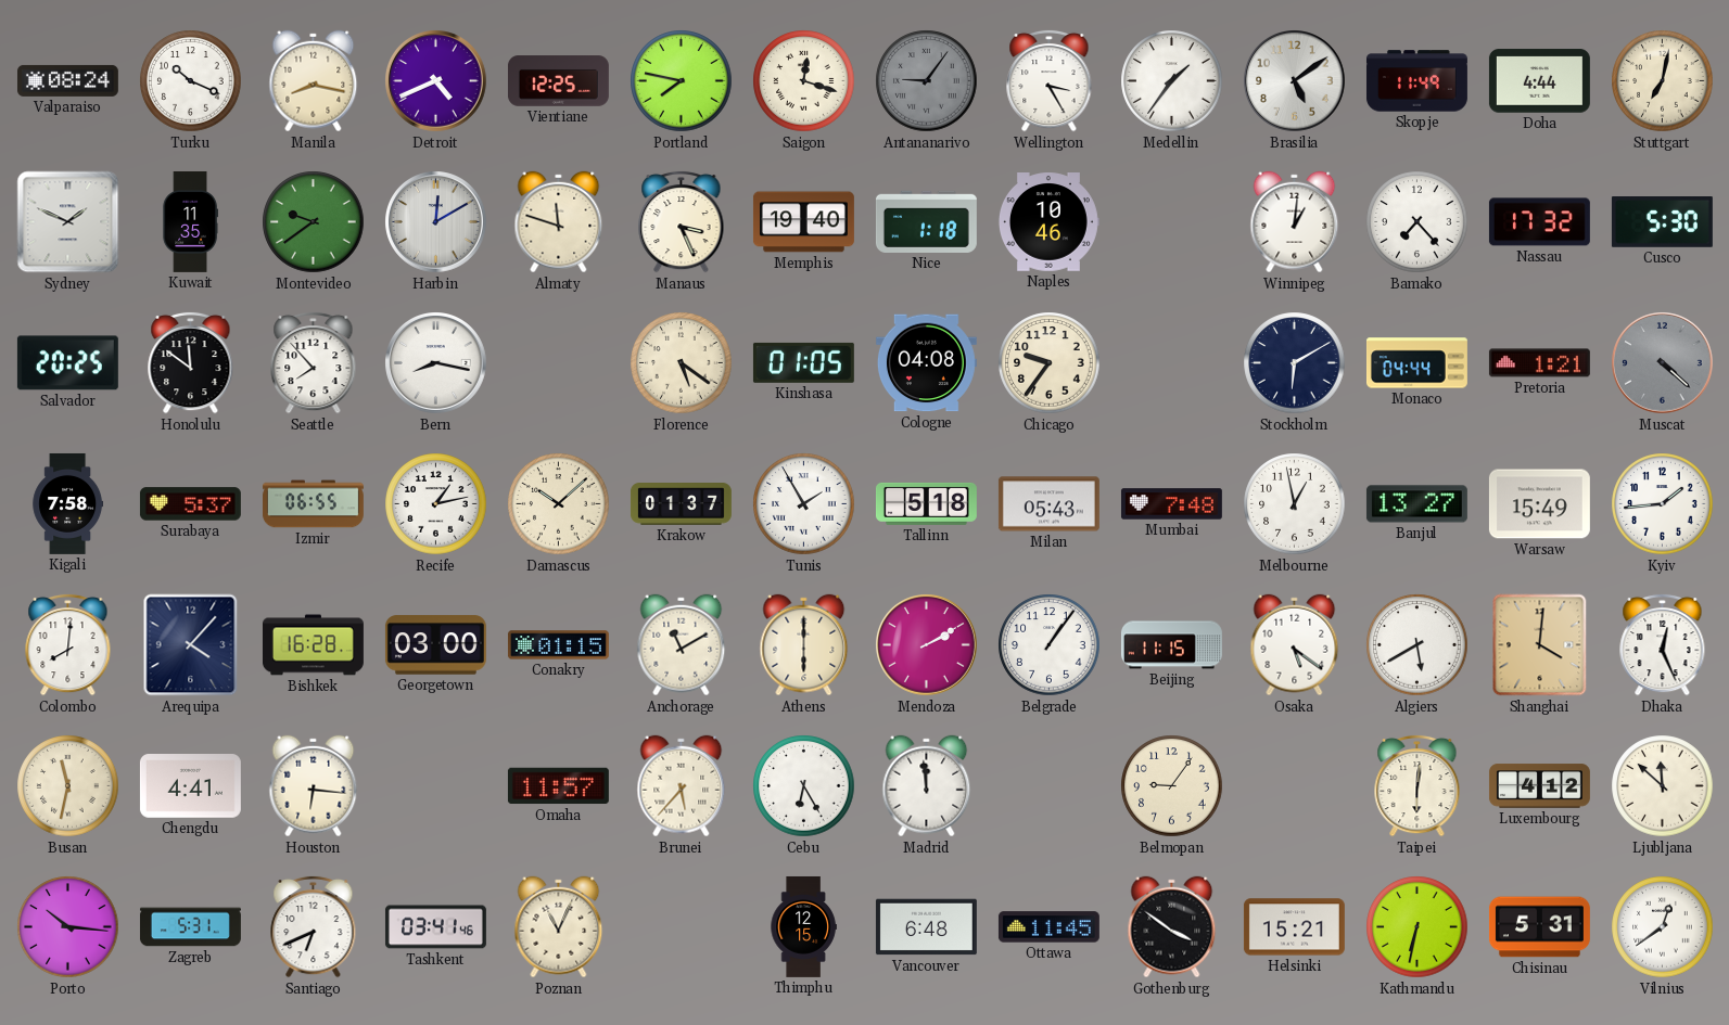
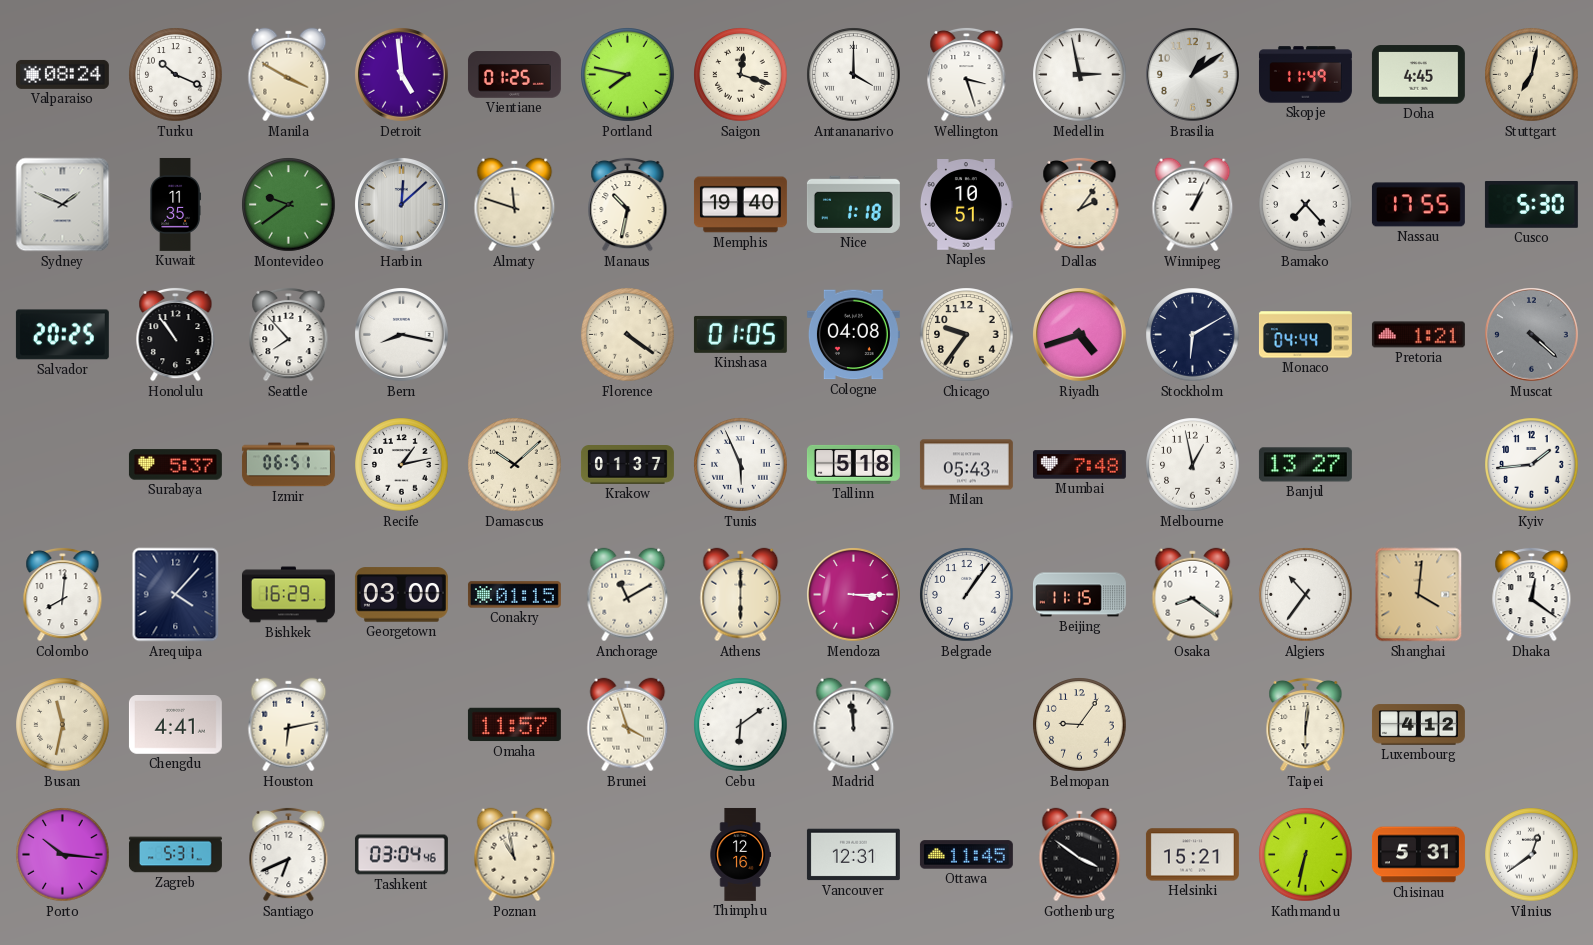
Manila: 8:17 -> 3:50
Detroit: 4:41 -> 4:59
Vientiane: 12:25 -> 01:25
Antananarivo: 9:06 -> 4:00
Antananarivo dial: grey -> white
Wellington: 3:25 -> 3:27
Medellin: 1:36 -> 2:58
Brasilia: 5:09 -> 1:09
Doha: 4:44 -> 4:45
Harbin: 12:10 -> 12:08
Manaus: 3:26 -> 10:32
Naples: 10:46 -> 10:51
Dallas: none -> 2:06
Winnipeg: 1:01 -> 1:04
Nassau: 17:32 -> 17:55
Honolulu: 11:51 -> 10:54
Florence: 5:21 -> 4:21
Riyadh: none -> 4:42
Kigali: 7:58 -> none
Izmir: 06:55 -> 06:51
Tunis: 1:55 -> 5:56
Warsaw: 15:49 -> none
Bishkek: 16:28 -> 16:29
Mendoza: 2:10 -> 3:15
Osaka: 5:21 -> 8:21
Algiers: 5:40 -> 10:36
Dhaka: 12:26 -> 12:21
Houston: 6:16 -> 6:13
Brunei: 5:37 -> 3:57
Cebu: 6:25 -> 6:09
Ljubljana: 11:52 -> none
Tashkent: 03:41 -> 03:04
Poznan: 11:04 -> 10:58
Thimphu: 12:15 -> 12:16
Vancouver: 6:48 -> 12:31
